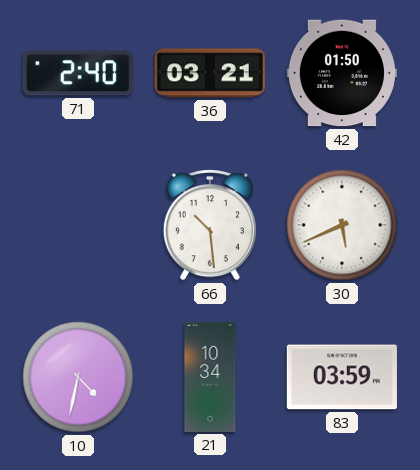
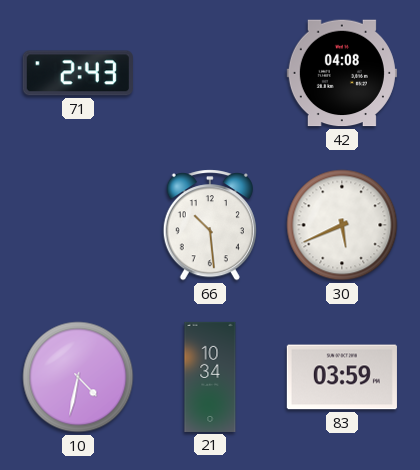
71: 2:40 -> 2:43
36: 03:21 -> none
42: 01:50 -> 04:08
